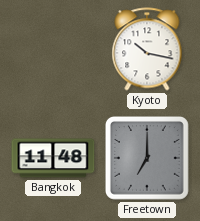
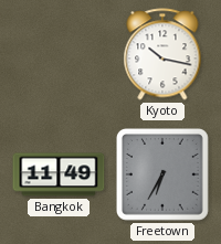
Bangkok: 11:48 -> 11:49
Freetown: 7:00 -> 6:35
